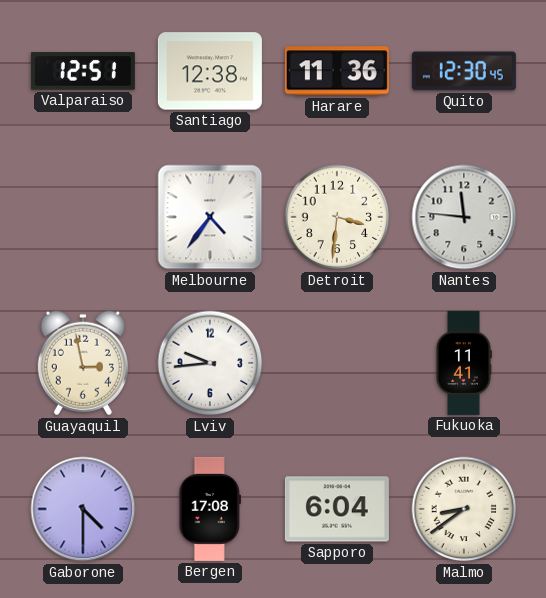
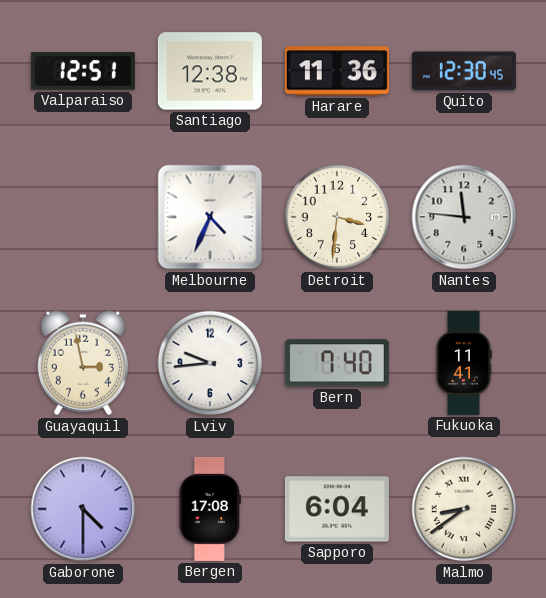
Melbourne: 4:36 -> 4:34
Bern: none -> 7:40
